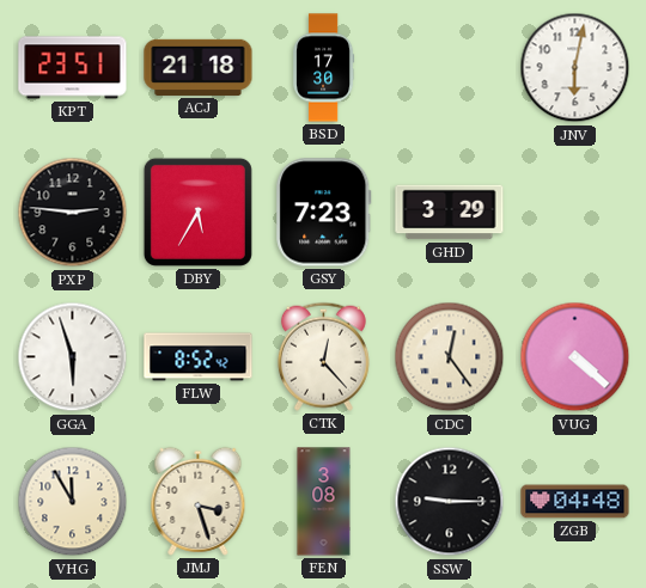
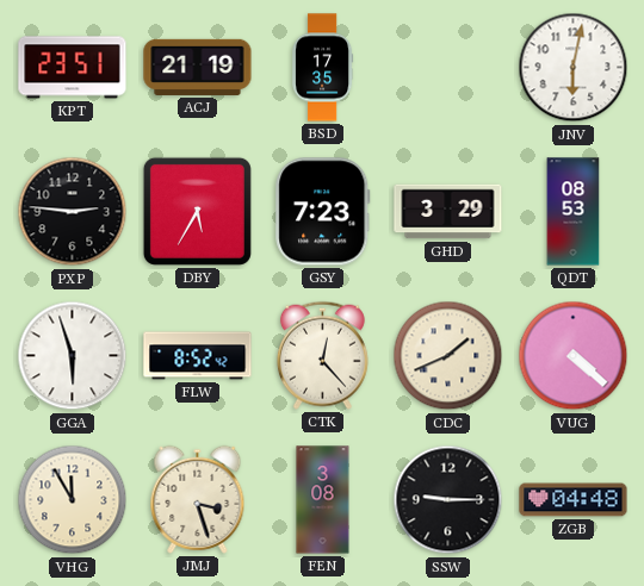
ACJ: 21:18 -> 21:19
BSD: 17:30 -> 17:35
QDT: none -> 08:53
CDC: 12:24 -> 1:41
